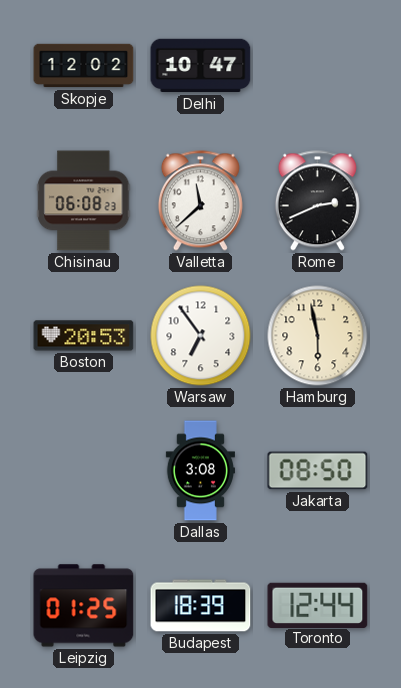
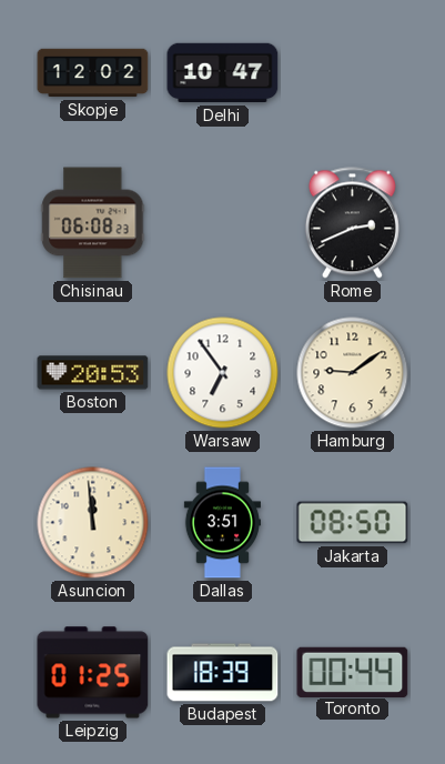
Valletta: 11:38 -> none
Hamburg: 5:58 -> 9:09
Asuncion: none -> 11:59
Dallas: 3:08 -> 3:51
Toronto: 12:44 -> 00:44
